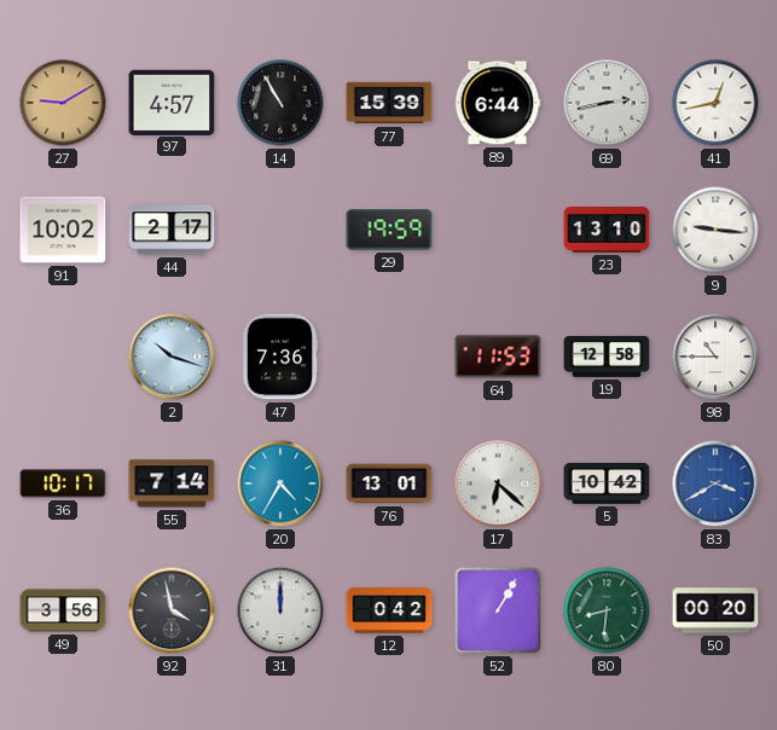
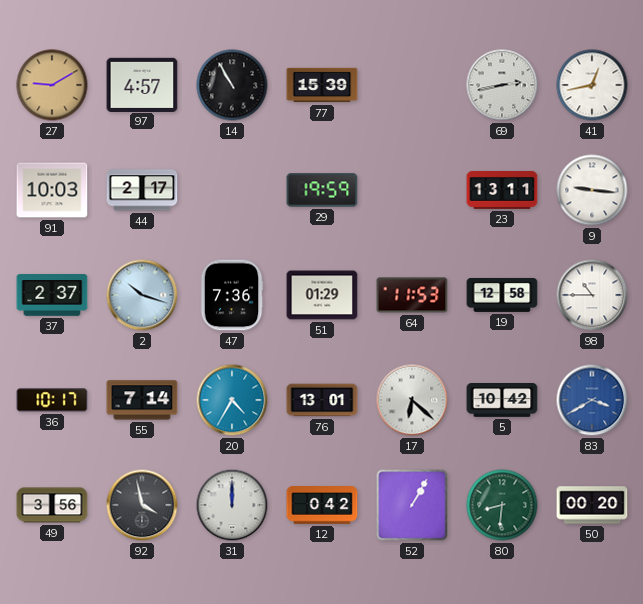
89: 6:44 -> none
91: 10:02 -> 10:03
23: 13:10 -> 13:11
37: none -> 2:37
51: none -> 01:29
